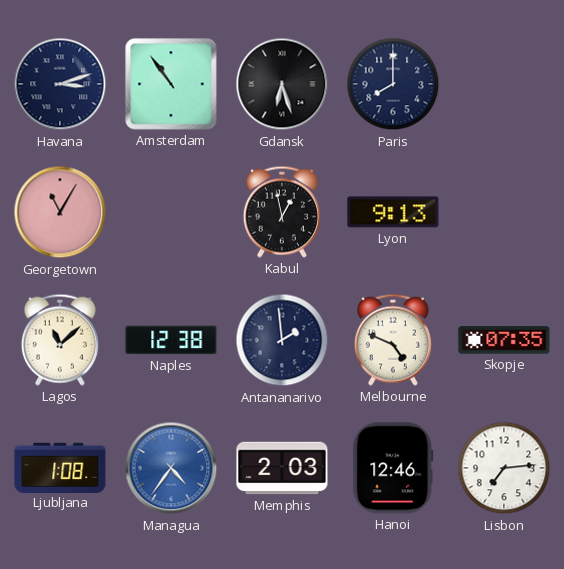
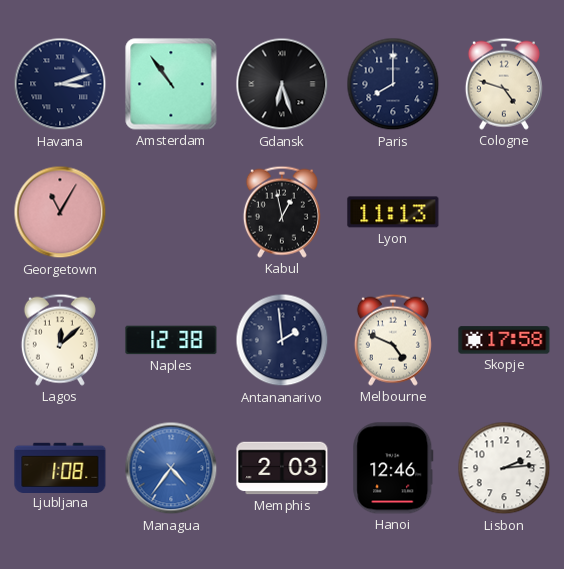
Cologne: none -> 4:48
Lyon: 9:13 -> 11:13
Lagos: 11:08 -> 12:08
Skopje: 07:35 -> 17:58
Lisbon: 7:14 -> 2:14
